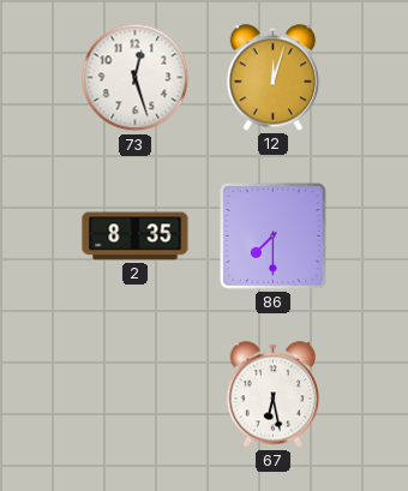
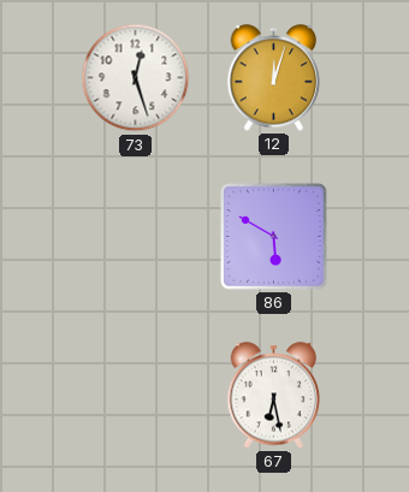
2: 8:35 -> none
86: 7:30 -> 5:50
